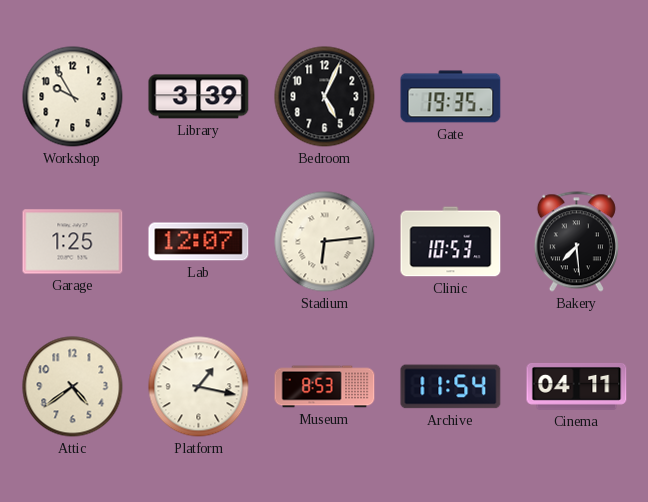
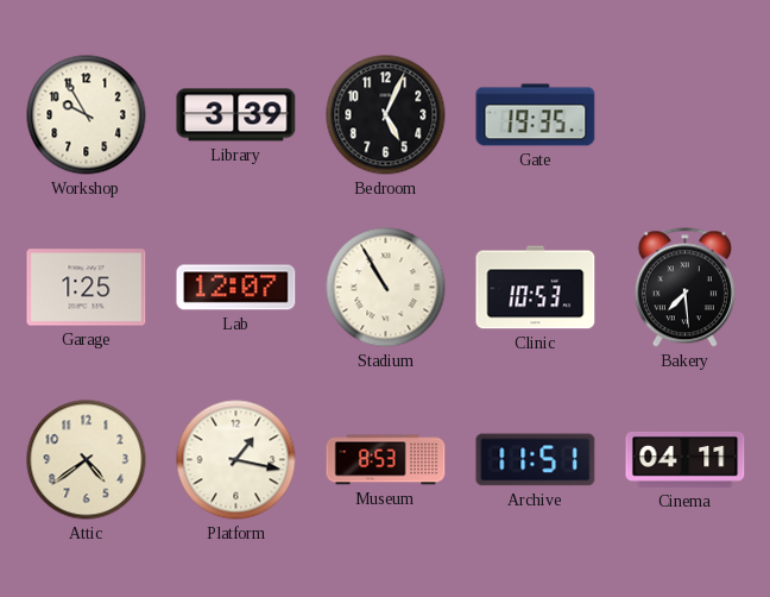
Stadium: 6:14 -> 10:55
Archive: 11:54 -> 11:51
